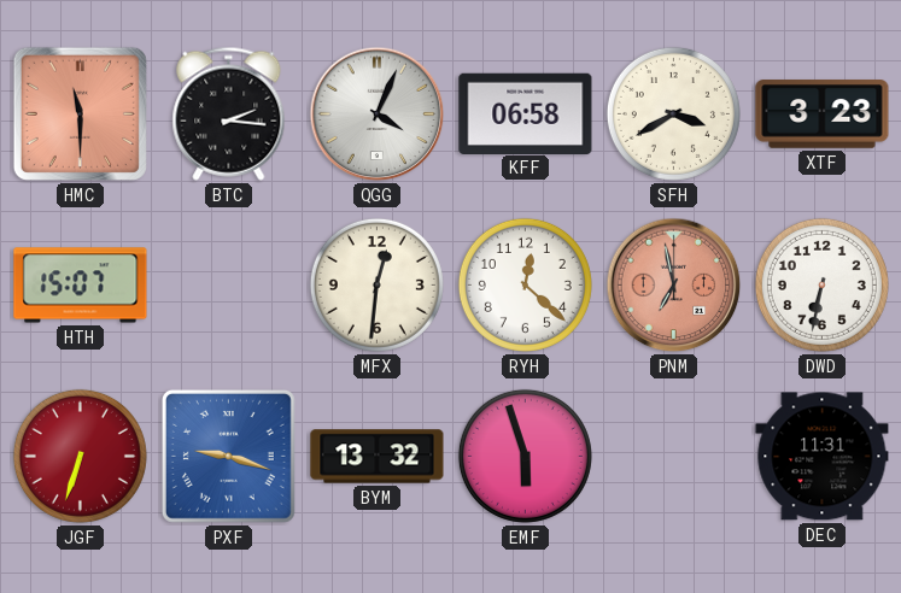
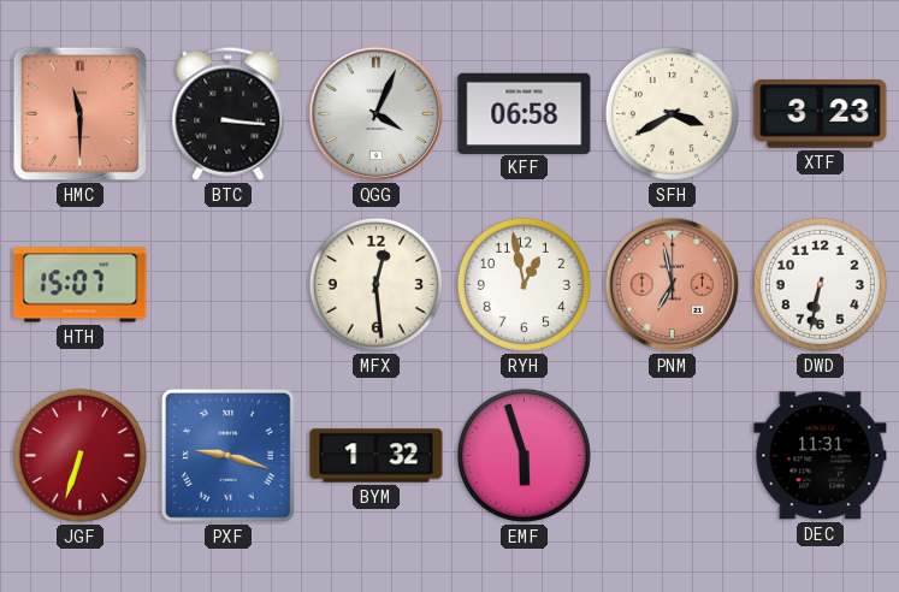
BTC: 2:16 -> 3:16
MFX: 12:31 -> 12:29
RYH: 12:22 -> 12:58
BYM: 13:32 -> 1:32
